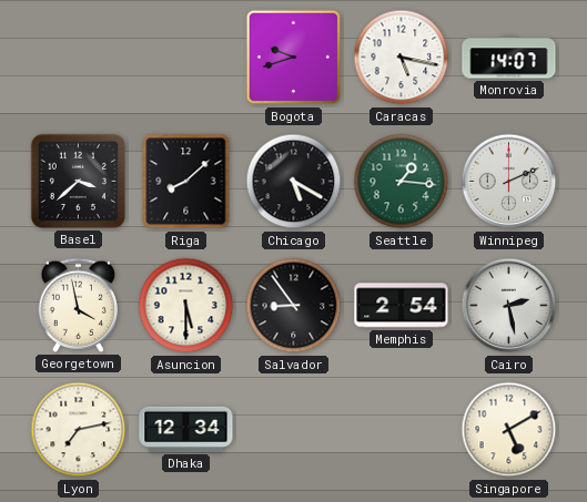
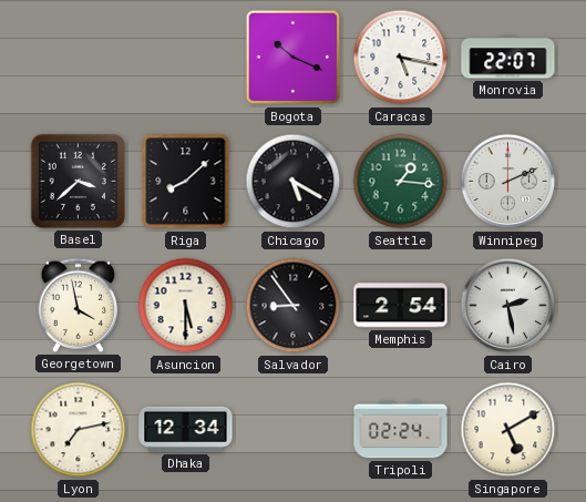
Bogota: 9:42 -> 10:19
Monrovia: 14:07 -> 22:07
Tripoli: none -> 02:24
